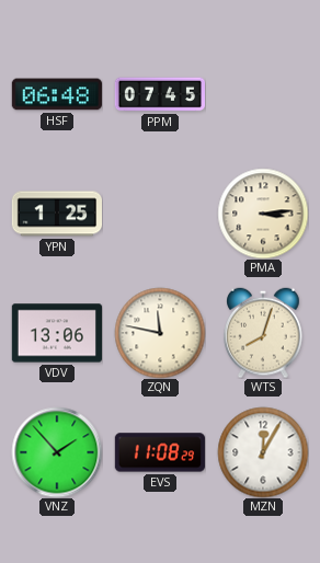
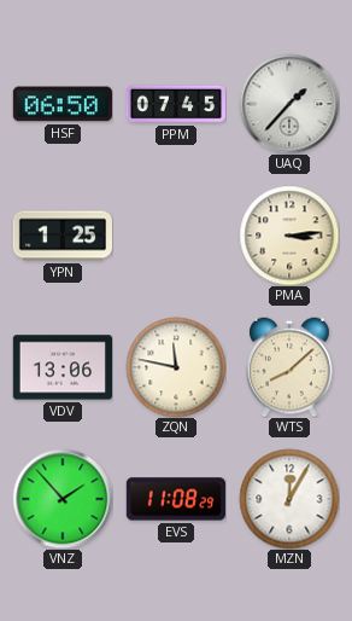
HSF: 06:48 -> 06:50
UAQ: none -> 1:37
WTS: 8:03 -> 8:08
